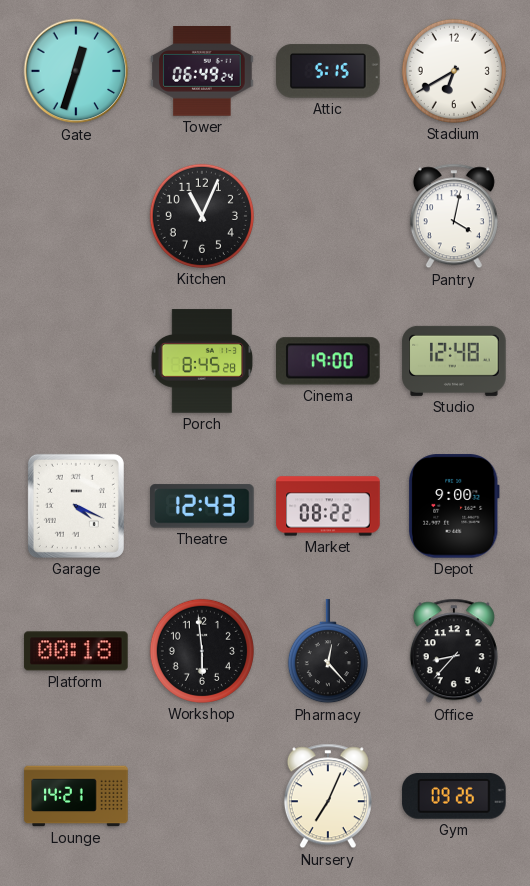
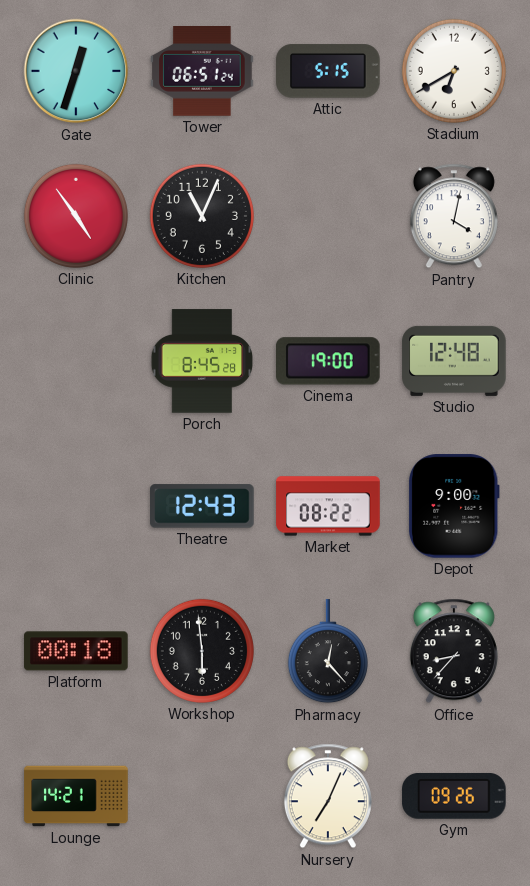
Tower: 06:49 -> 06:51
Clinic: none -> 4:54
Garage: 4:19 -> none
